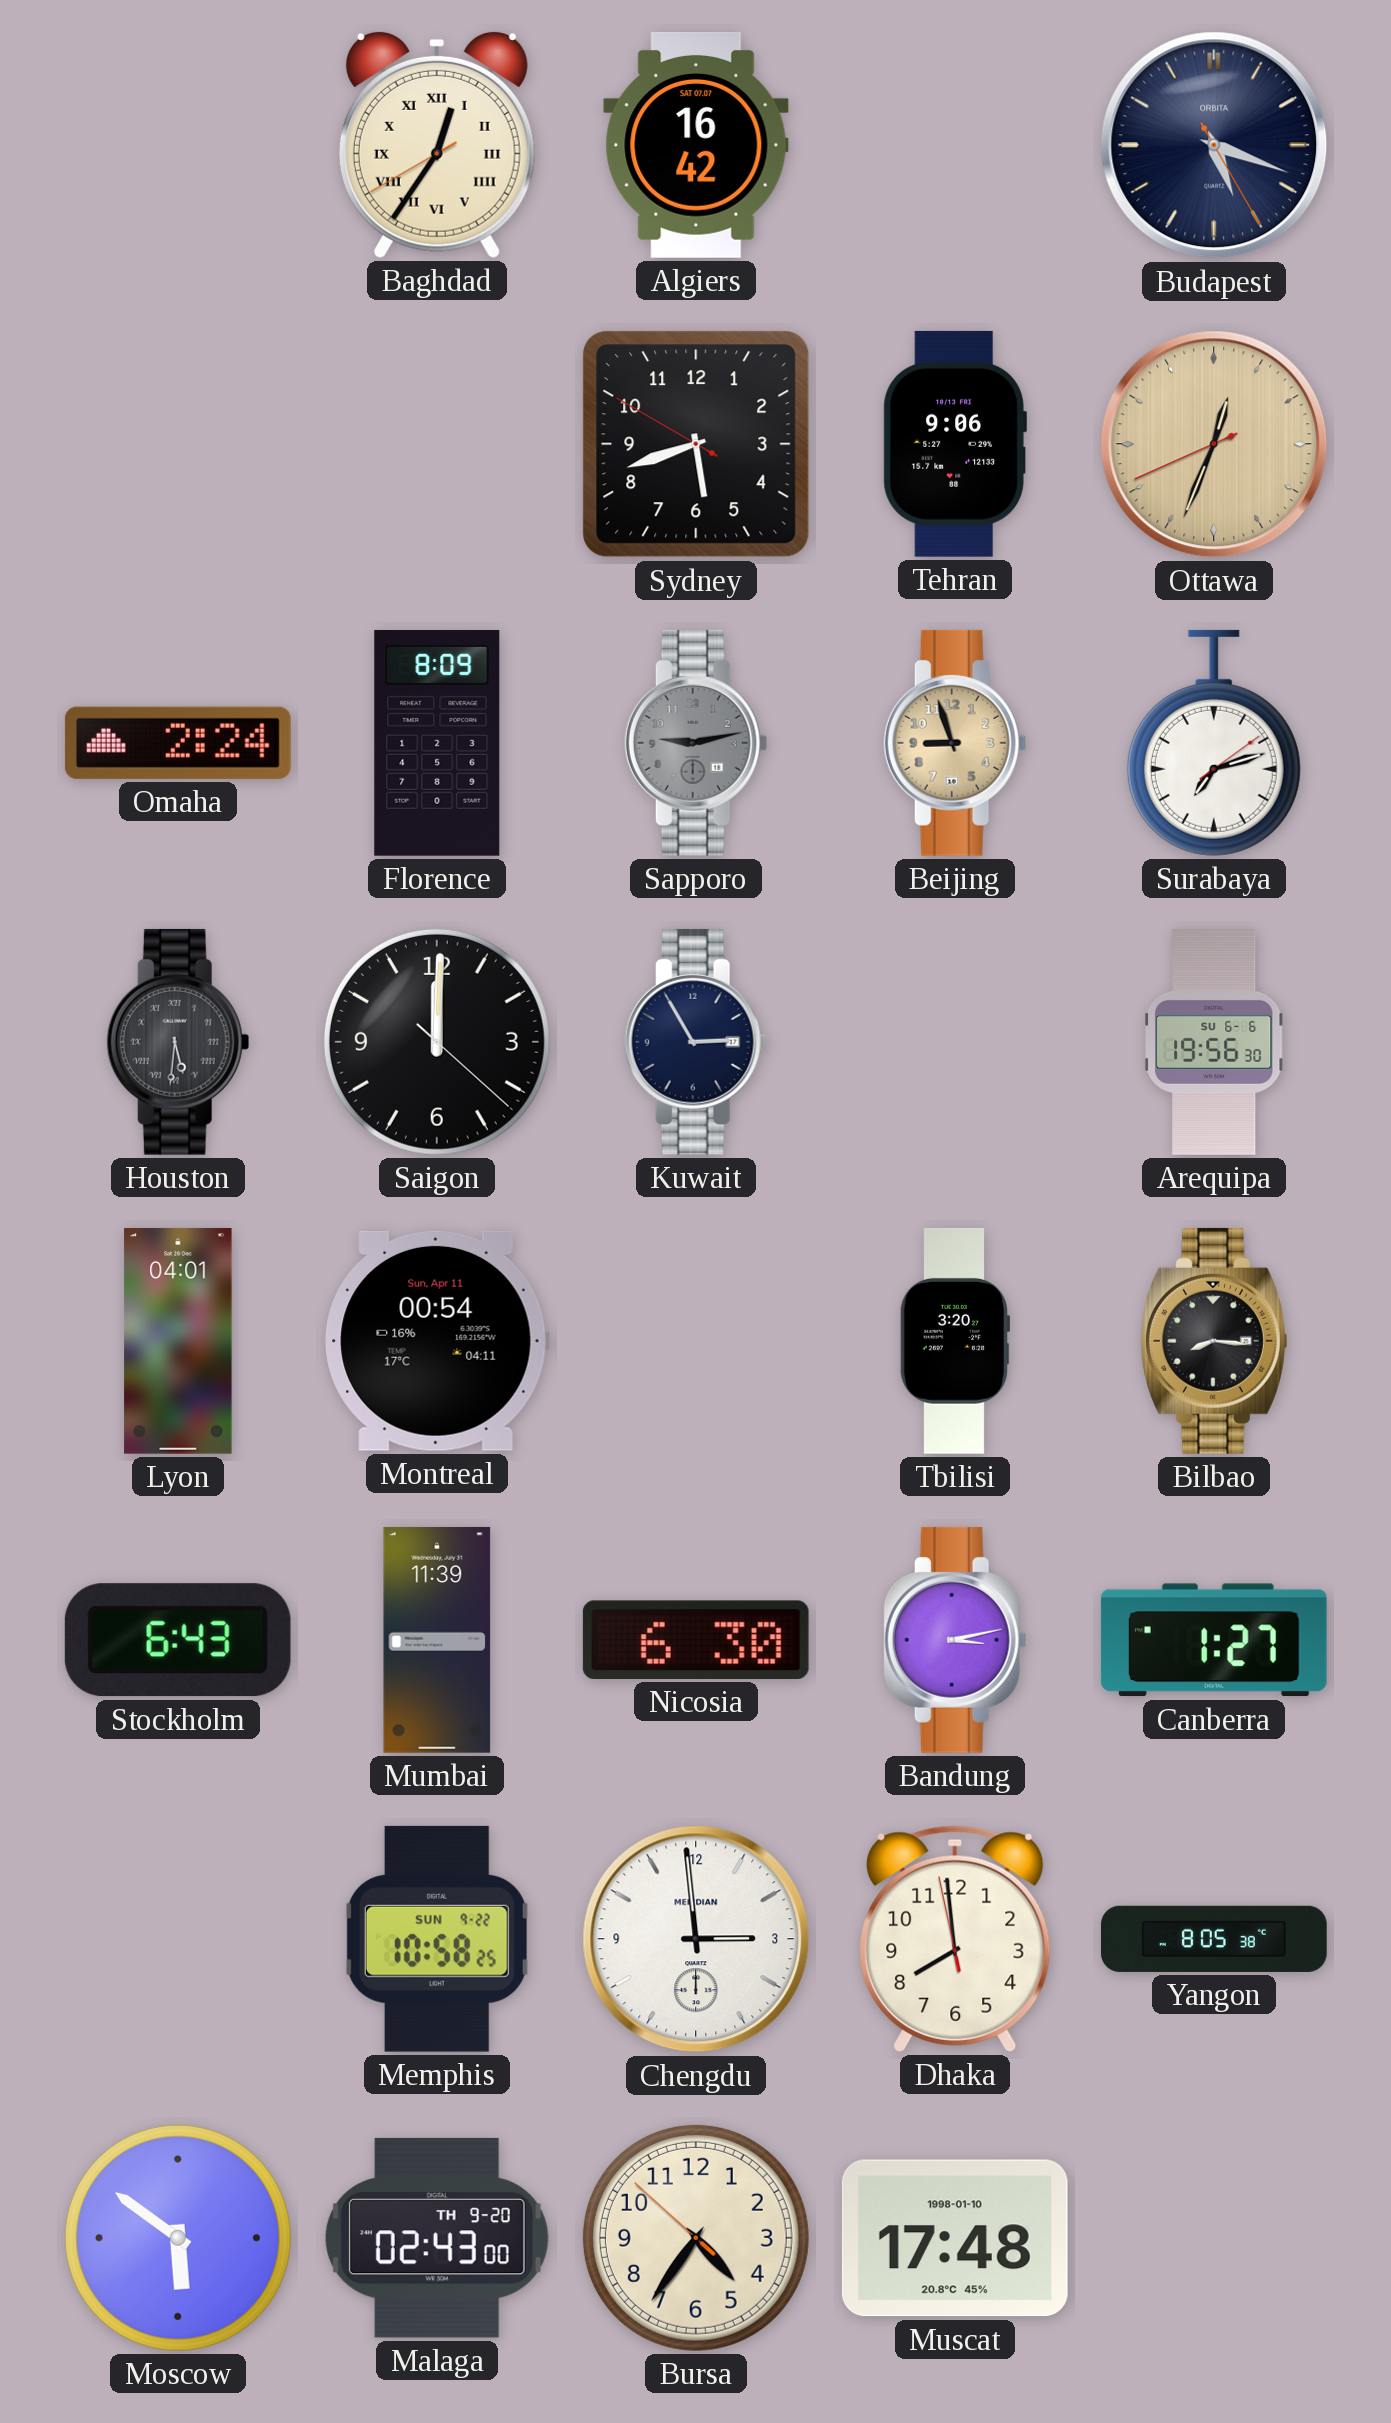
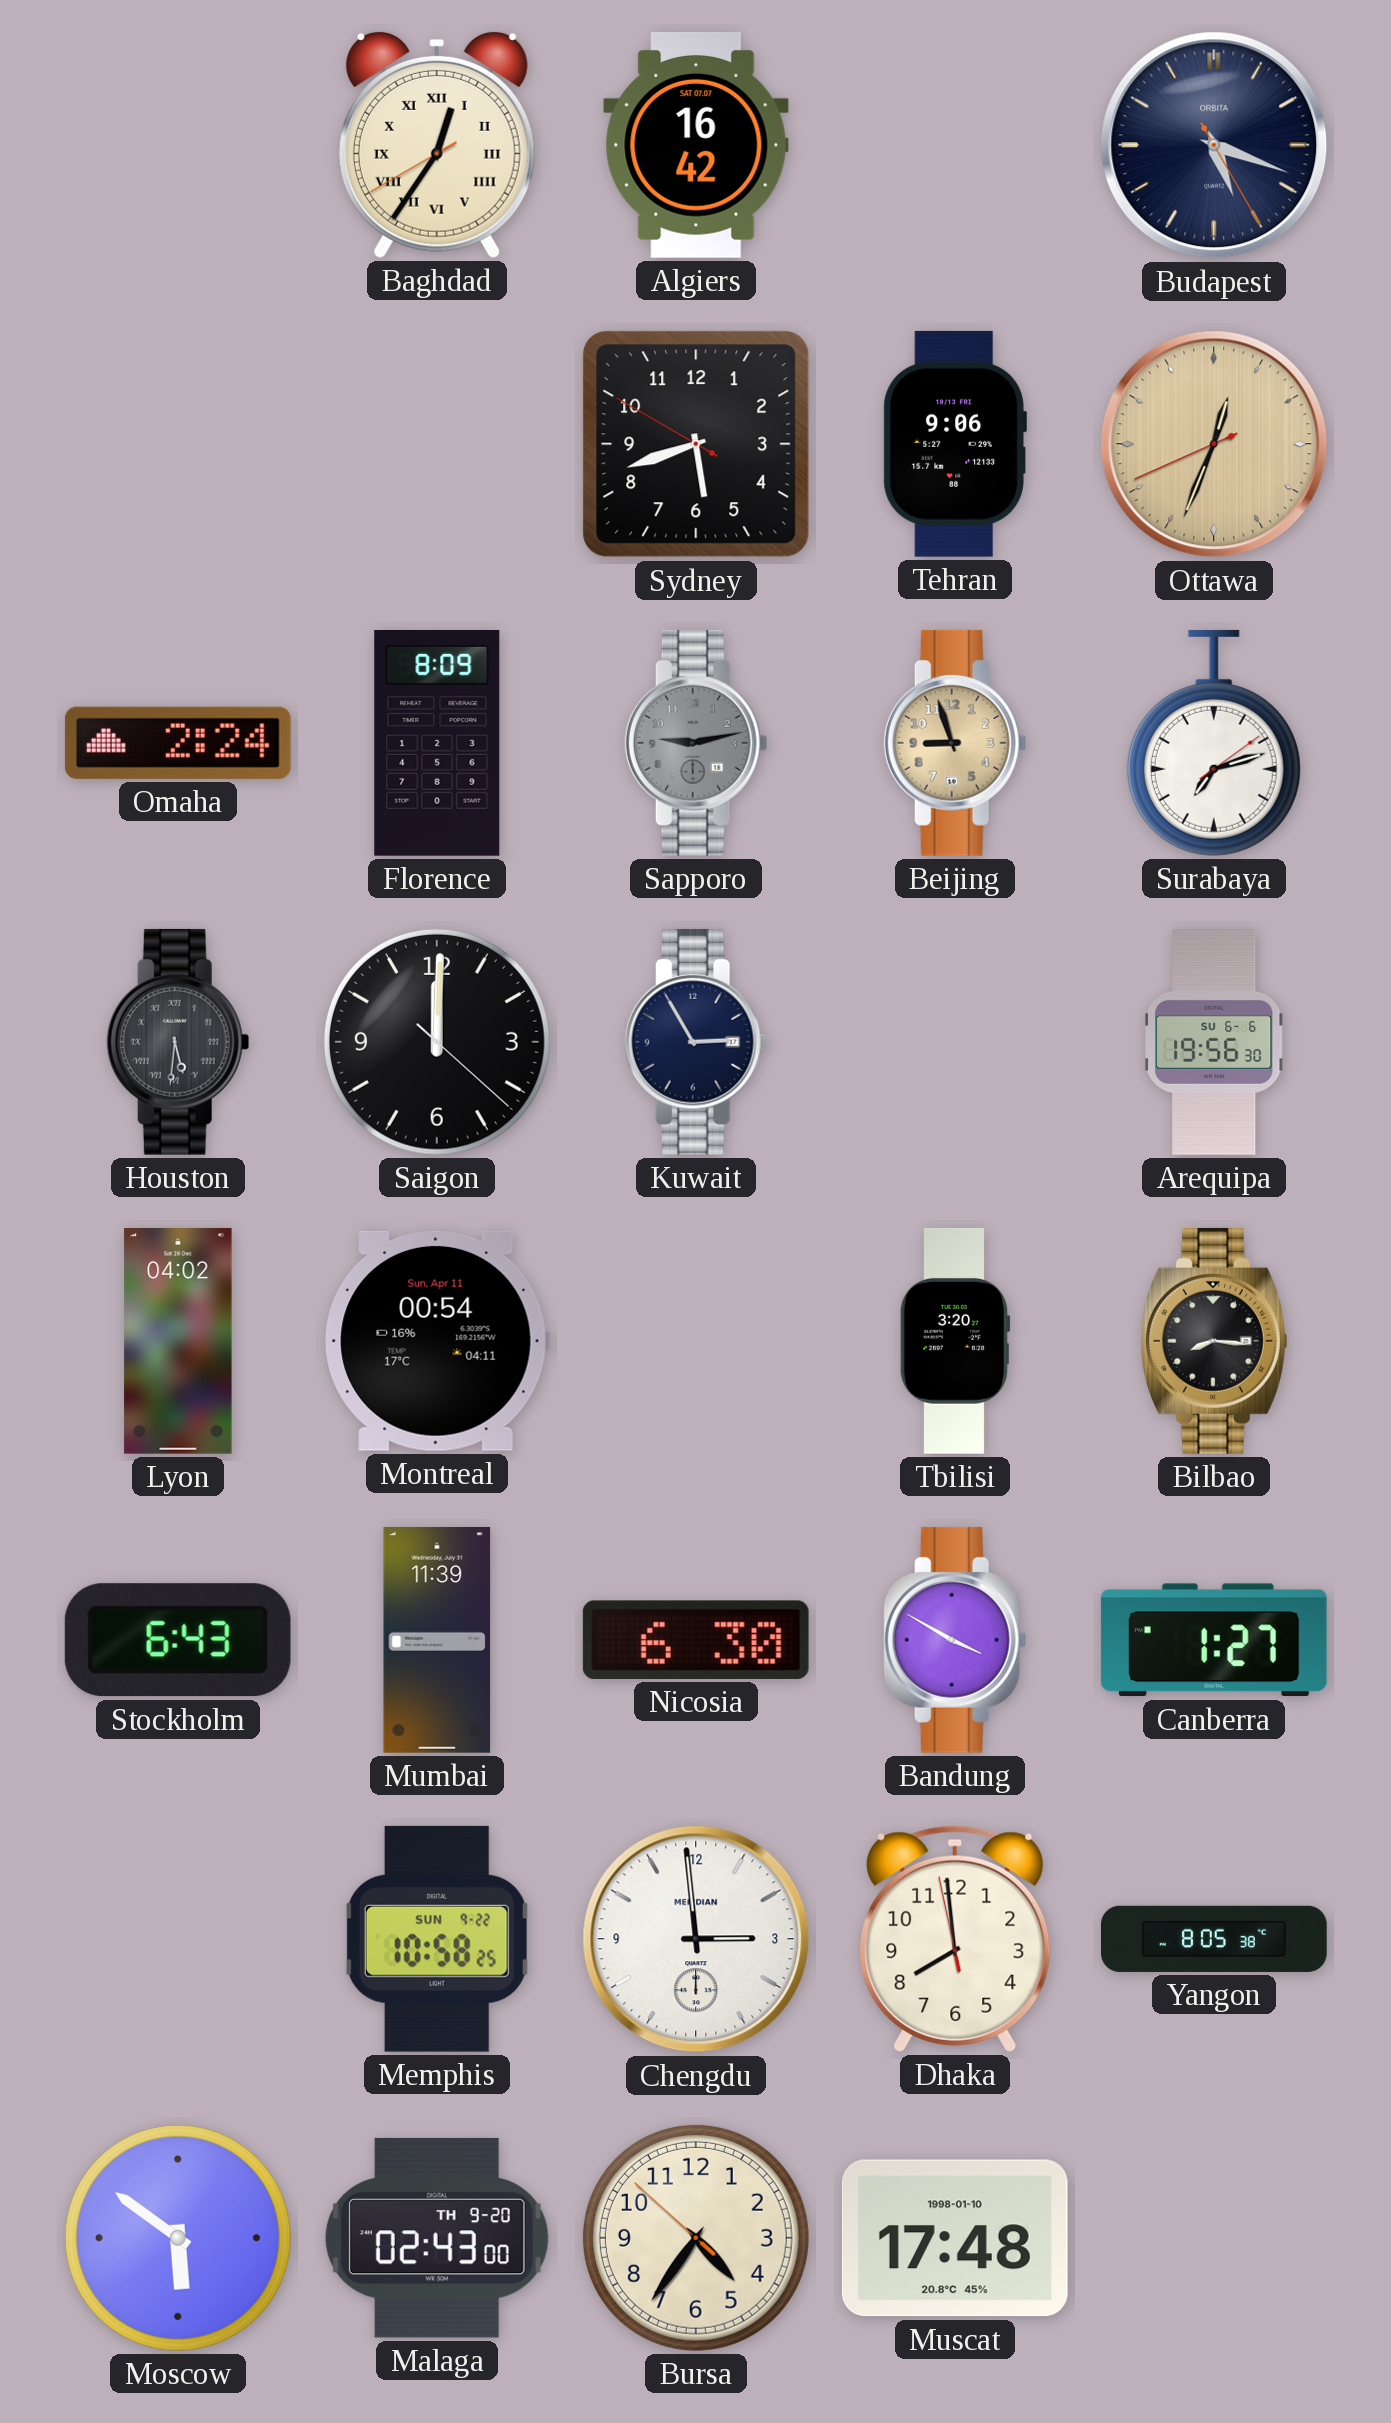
Lyon: 04:01 -> 04:02
Bandung: 3:13 -> 3:50
